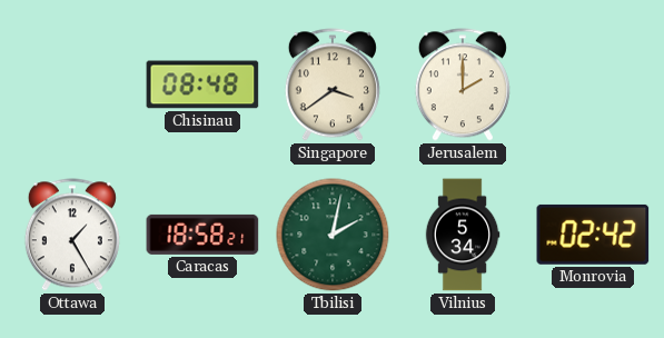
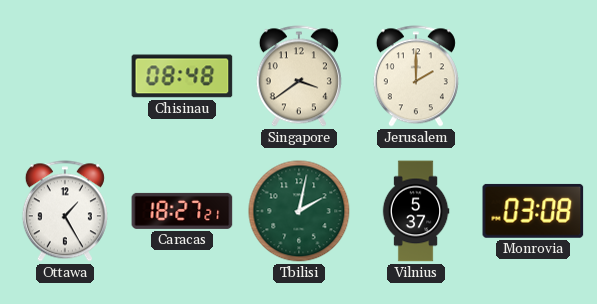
Caracas: 18:58 -> 18:27
Vilnius: 5:34 -> 5:37
Monrovia: 02:42 -> 03:08
